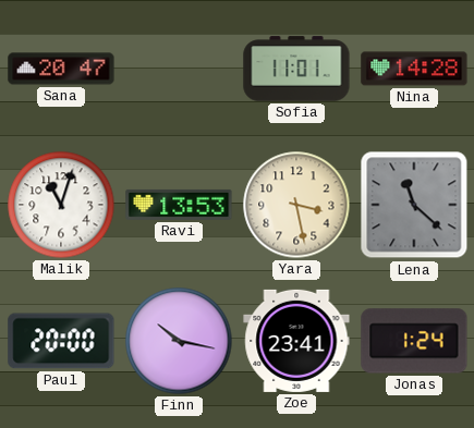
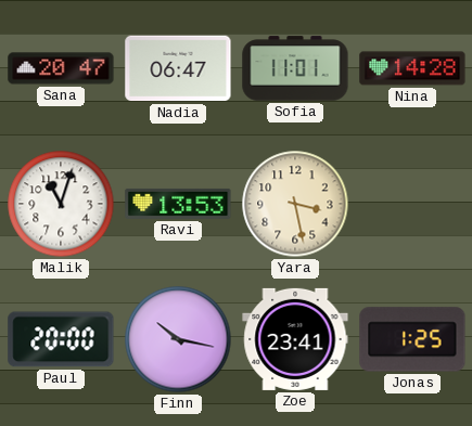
Nadia: none -> 06:47
Lena: 11:22 -> none
Jonas: 1:24 -> 1:25
